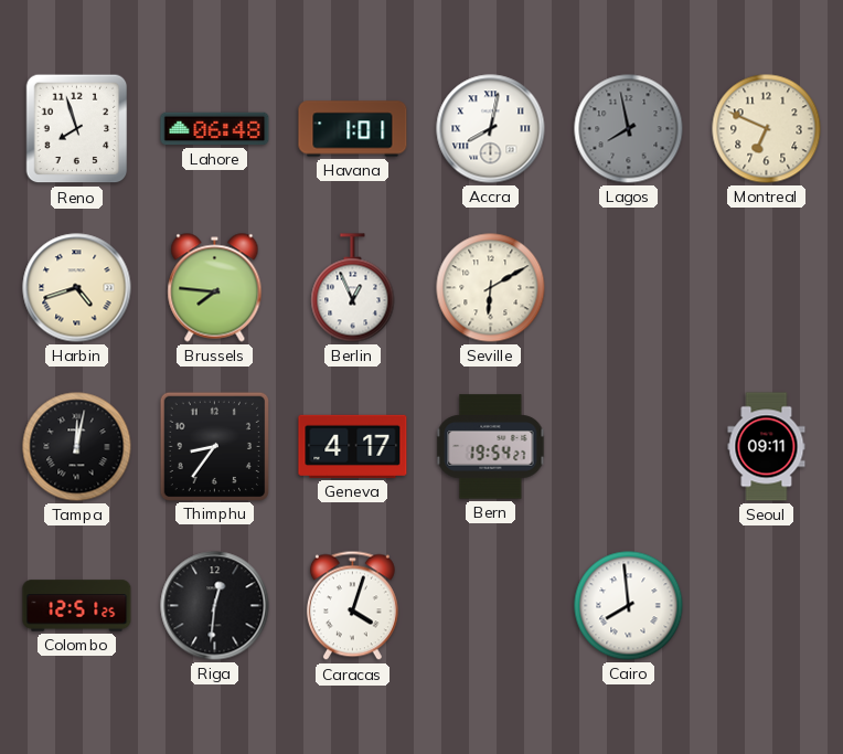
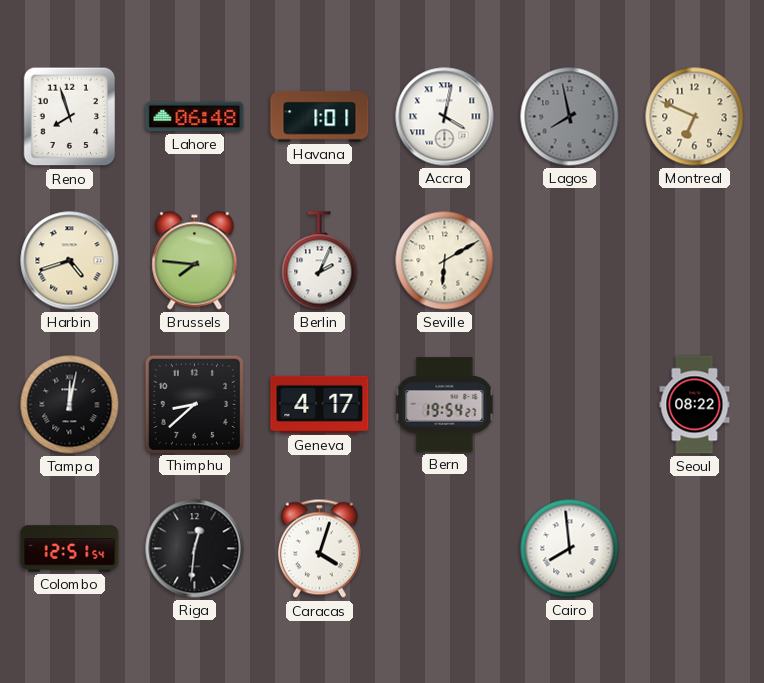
Accra: 8:02 -> 4:02
Berlin: 12:56 -> 2:04
Thimphu: 8:36 -> 8:38
Seoul: 09:11 -> 08:22
Colombo: 12:51:25 -> 12:51:54
